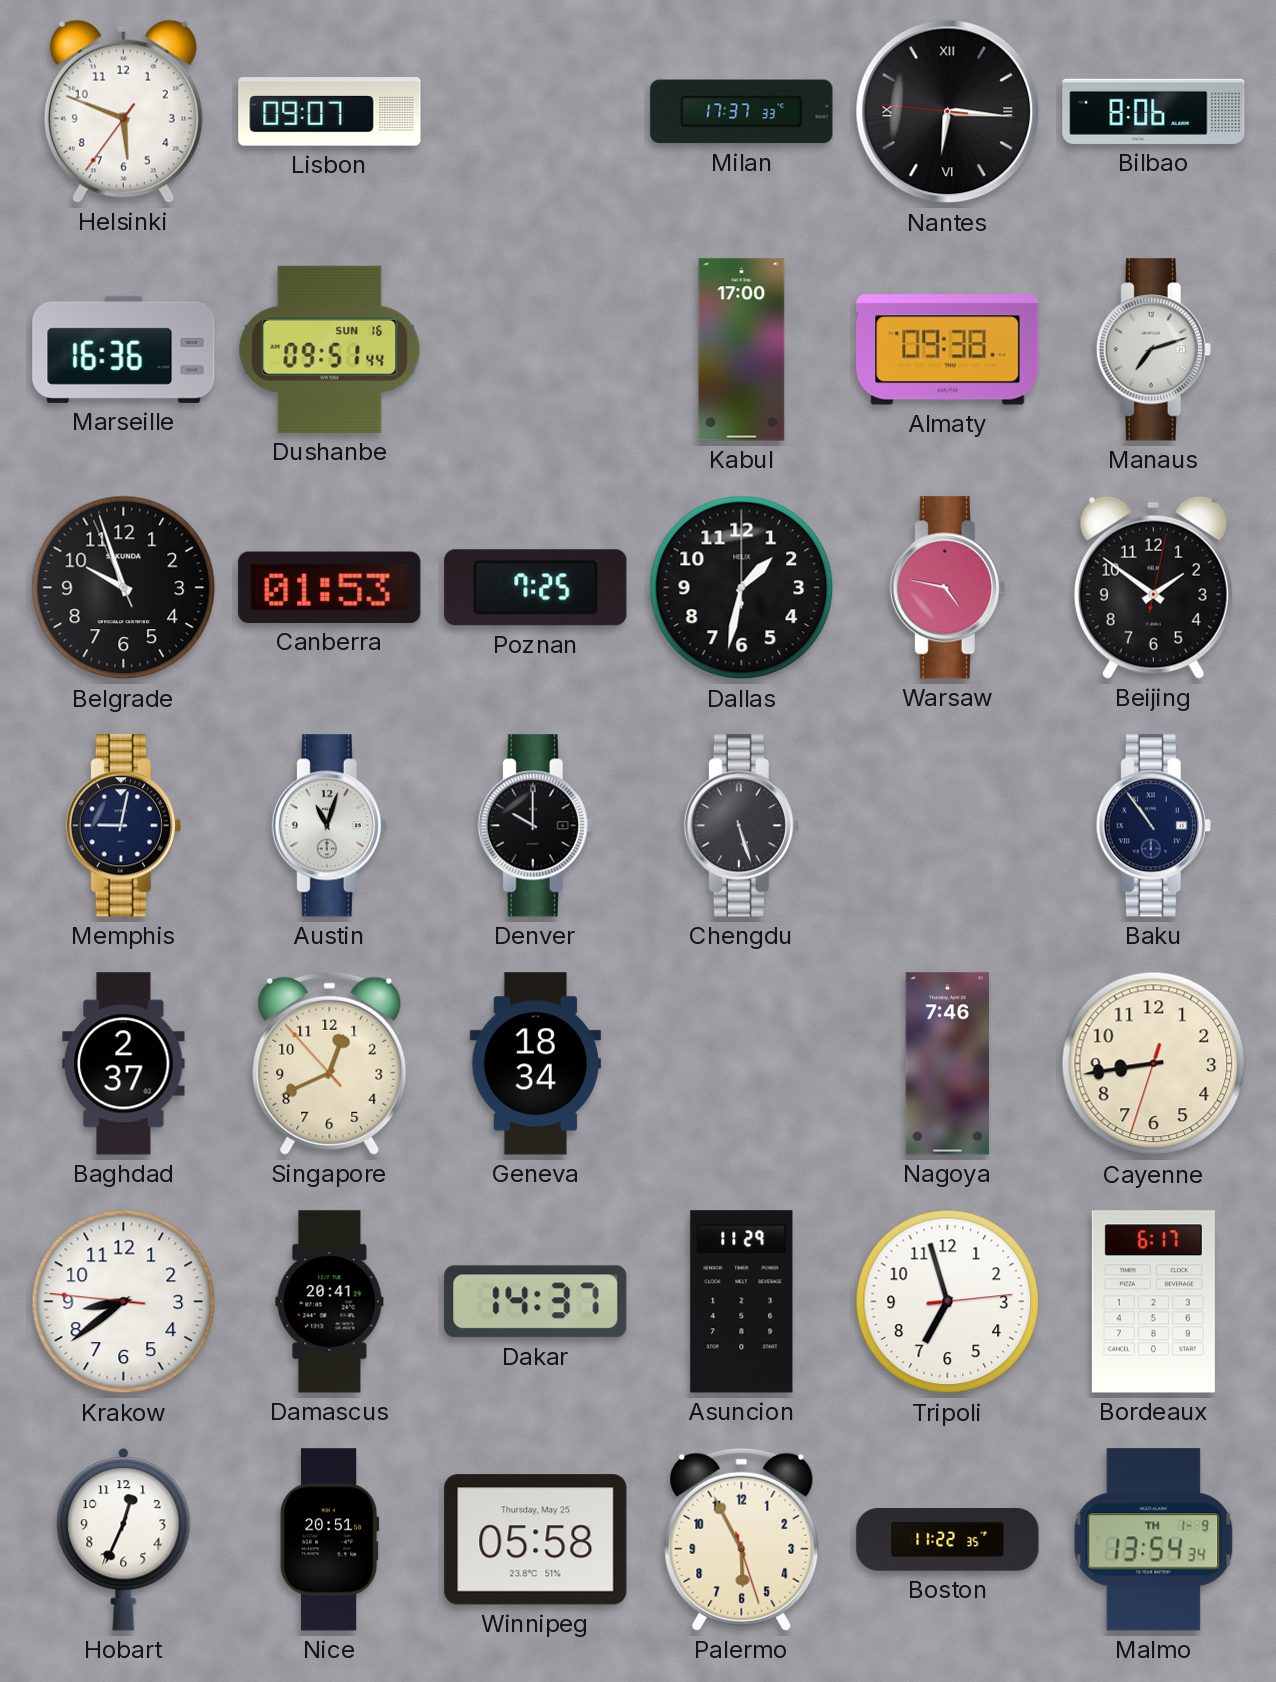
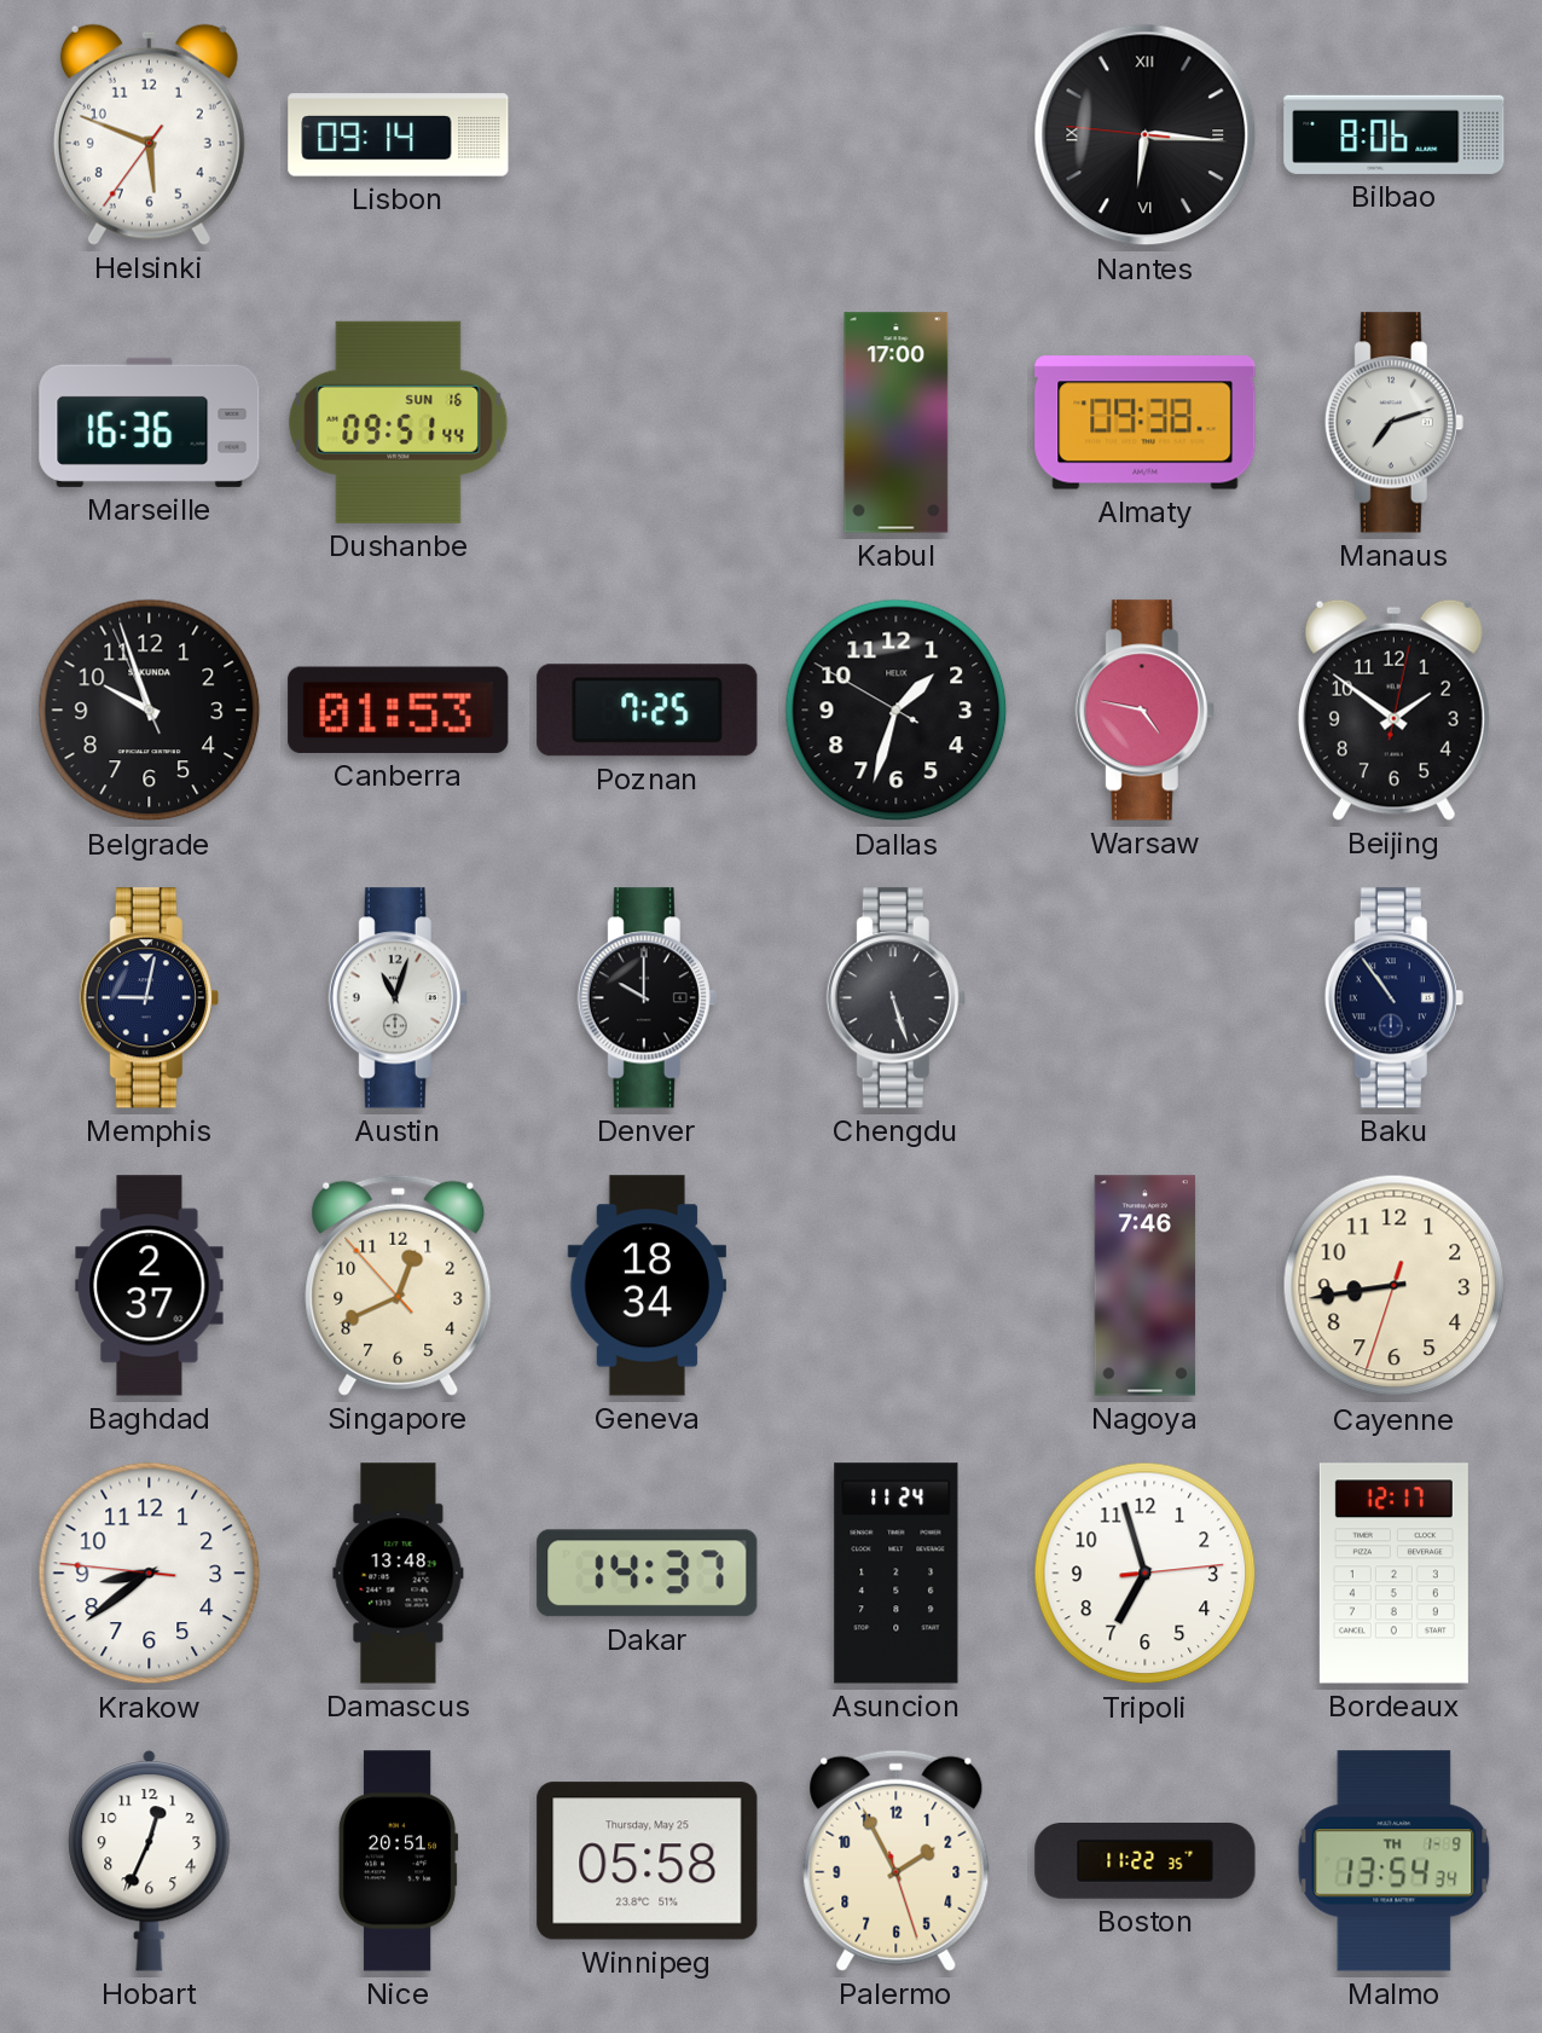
Lisbon: 09:07 -> 09:14
Milan: 17:37 -> none
Dallas: 1:32:00 -> 1:32:50
Damascus: 20:41 -> 13:48
Asuncion: 11:29 -> 11:24
Bordeaux: 6:17 -> 12:17
Palermo: 5:55 -> 1:55
